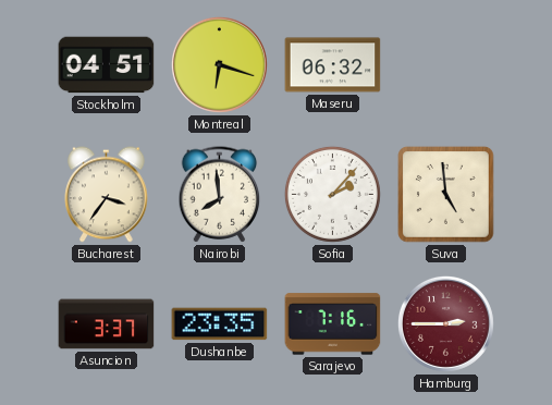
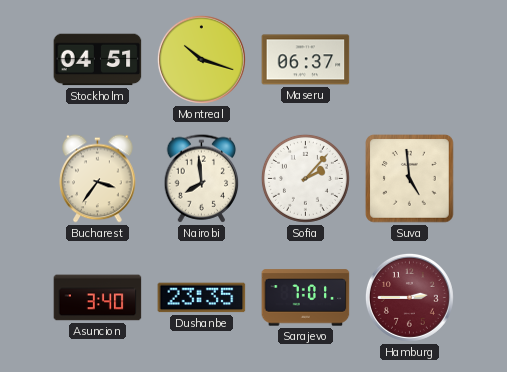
Montreal: 6:18 -> 10:18
Maseru: 06:32 -> 06:37
Asuncion: 3:37 -> 3:40
Sarajevo: 7:16 -> 7:01
